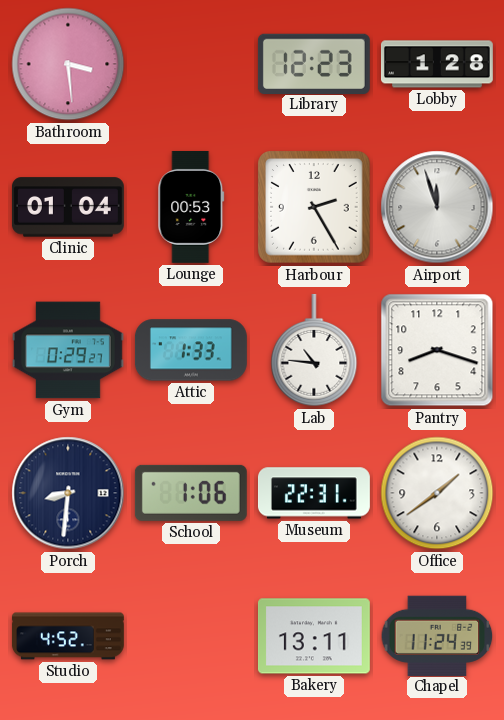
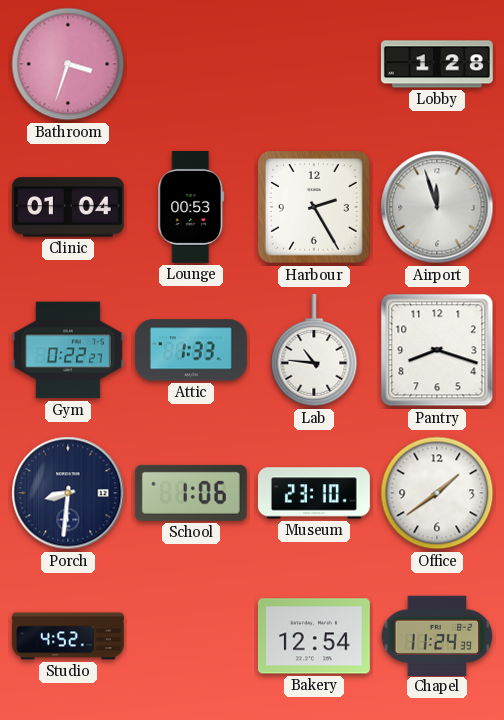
Bathroom: 3:29 -> 3:33
Library: 12:23 -> none
Gym: 0:29 -> 0:22
Museum: 22:31 -> 23:10
Bakery: 13:11 -> 12:54
